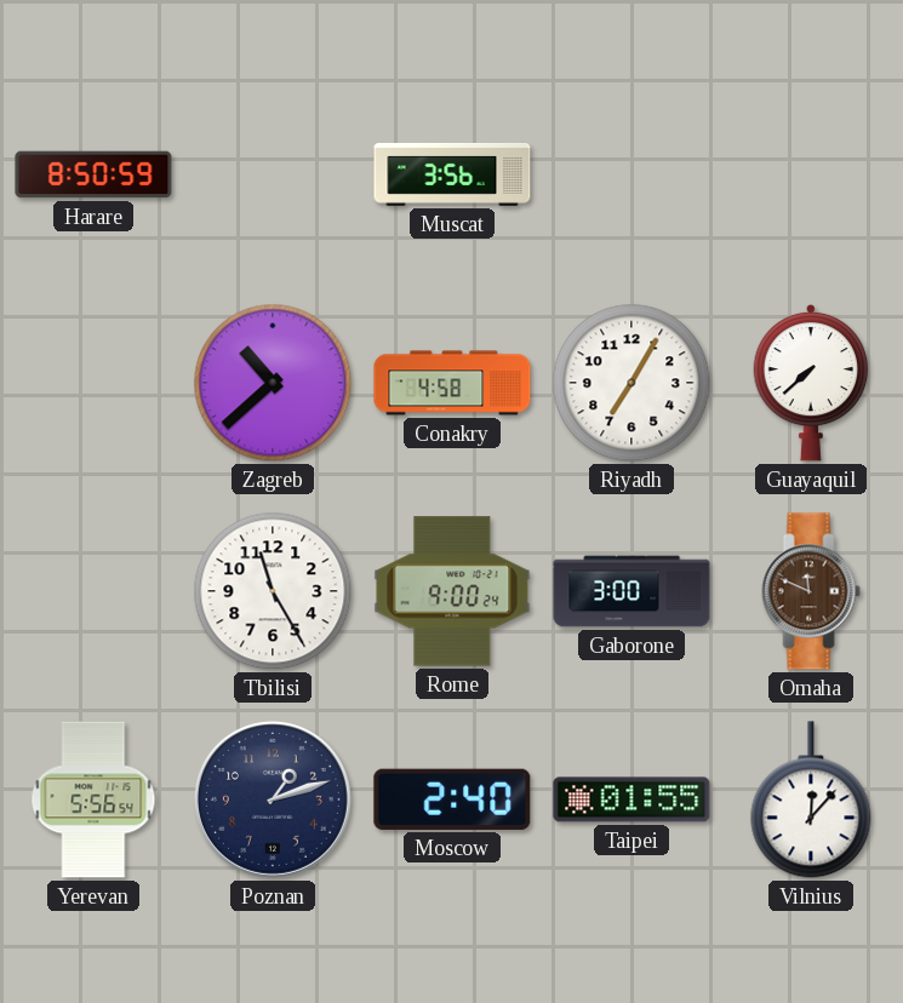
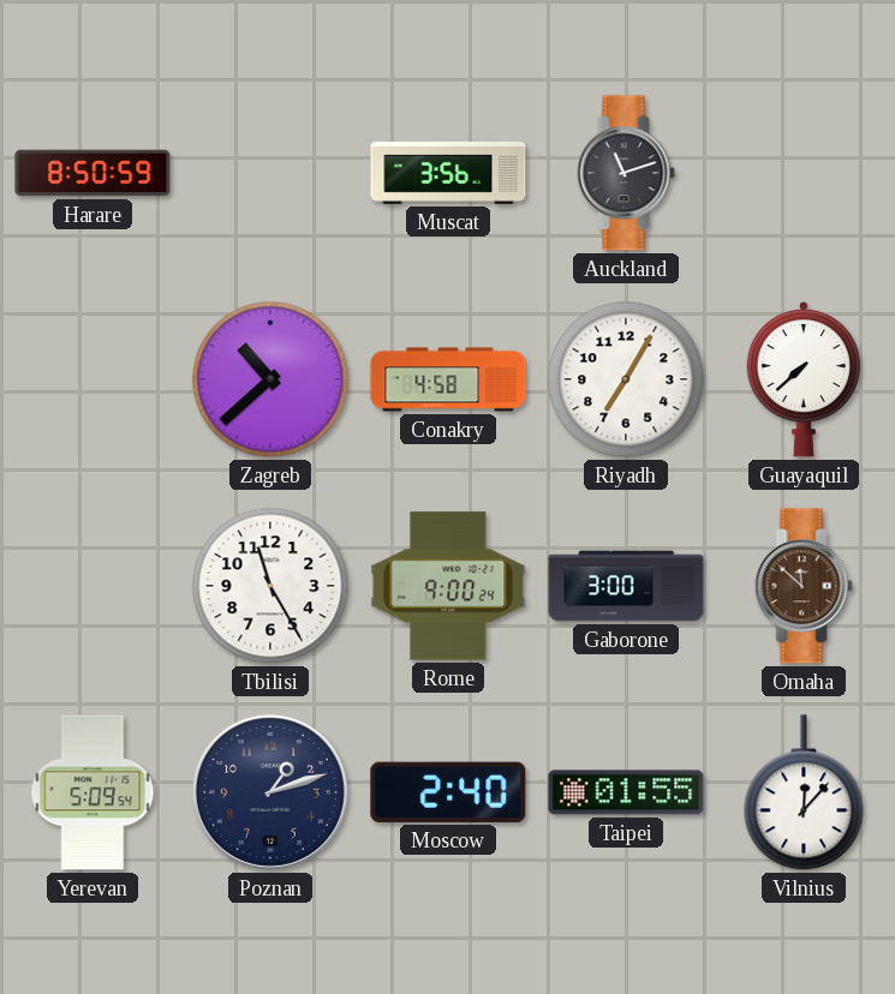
Auckland: none -> 11:12
Omaha: 11:49 -> 11:52
Yerevan: 5:56 -> 5:09
